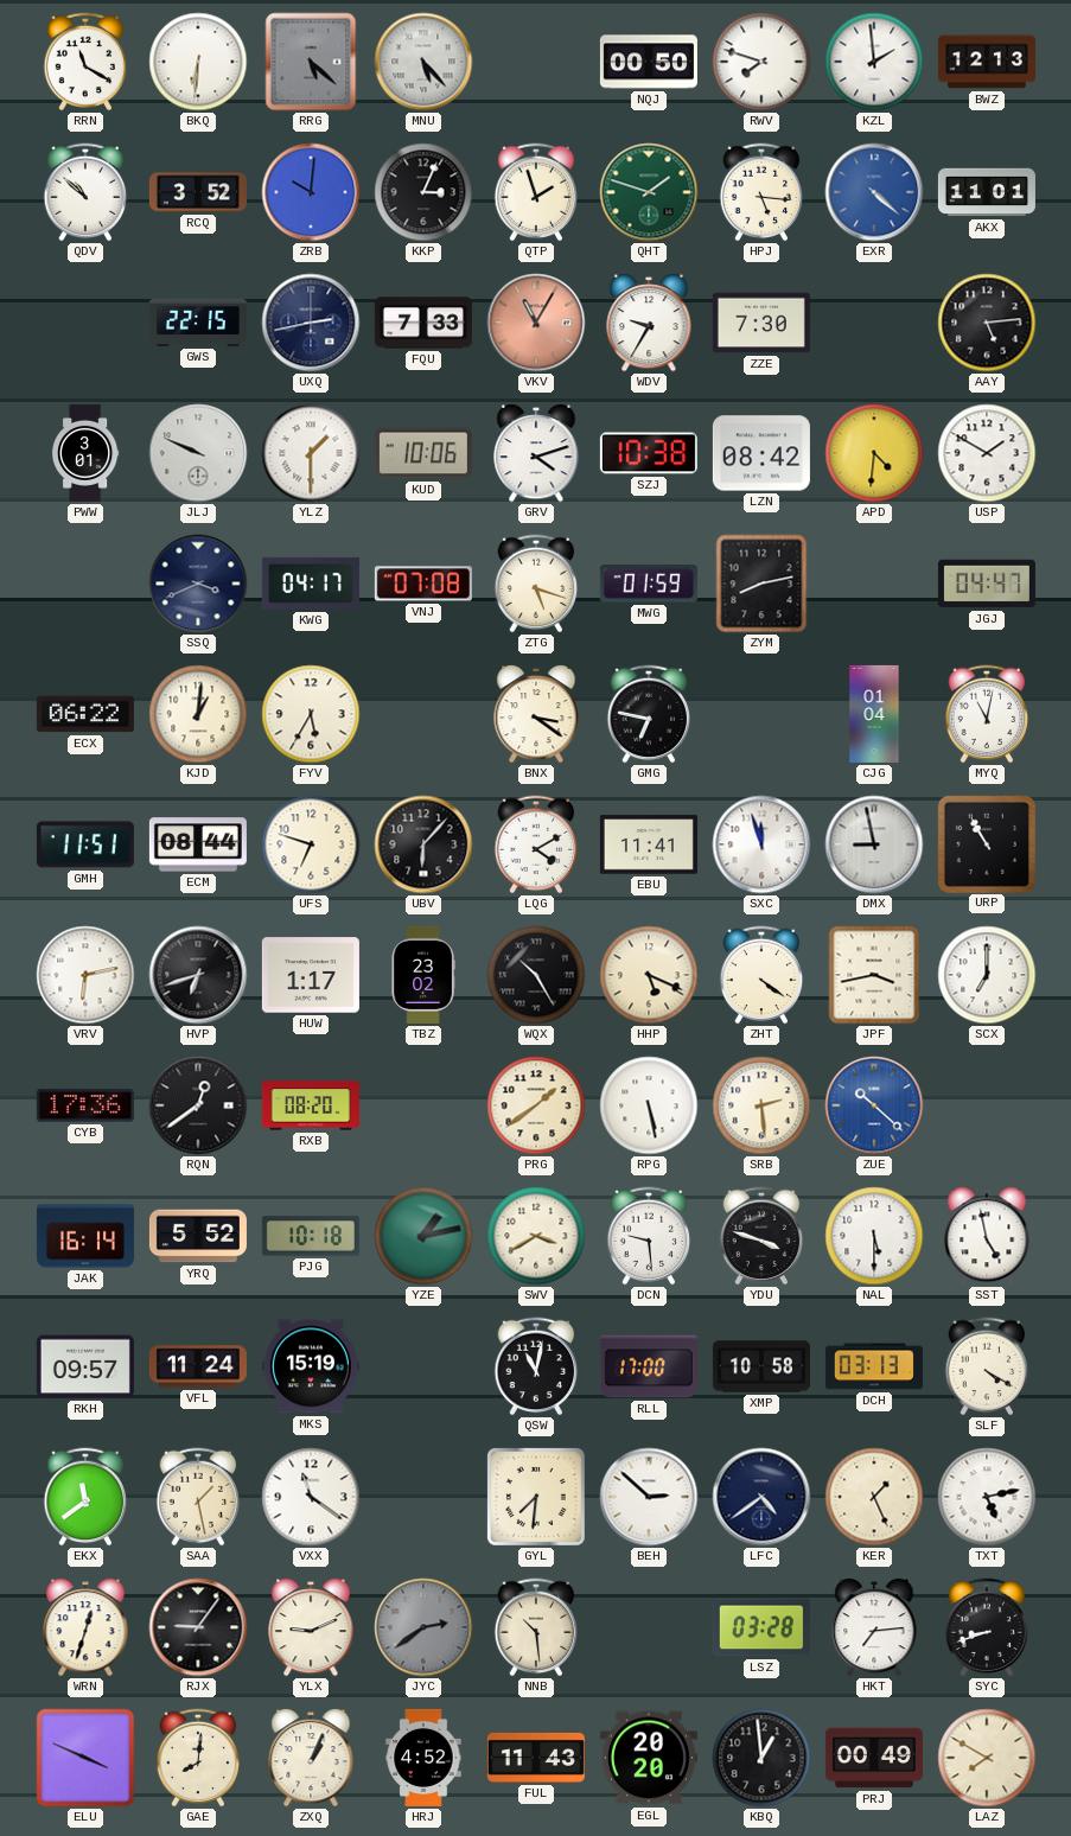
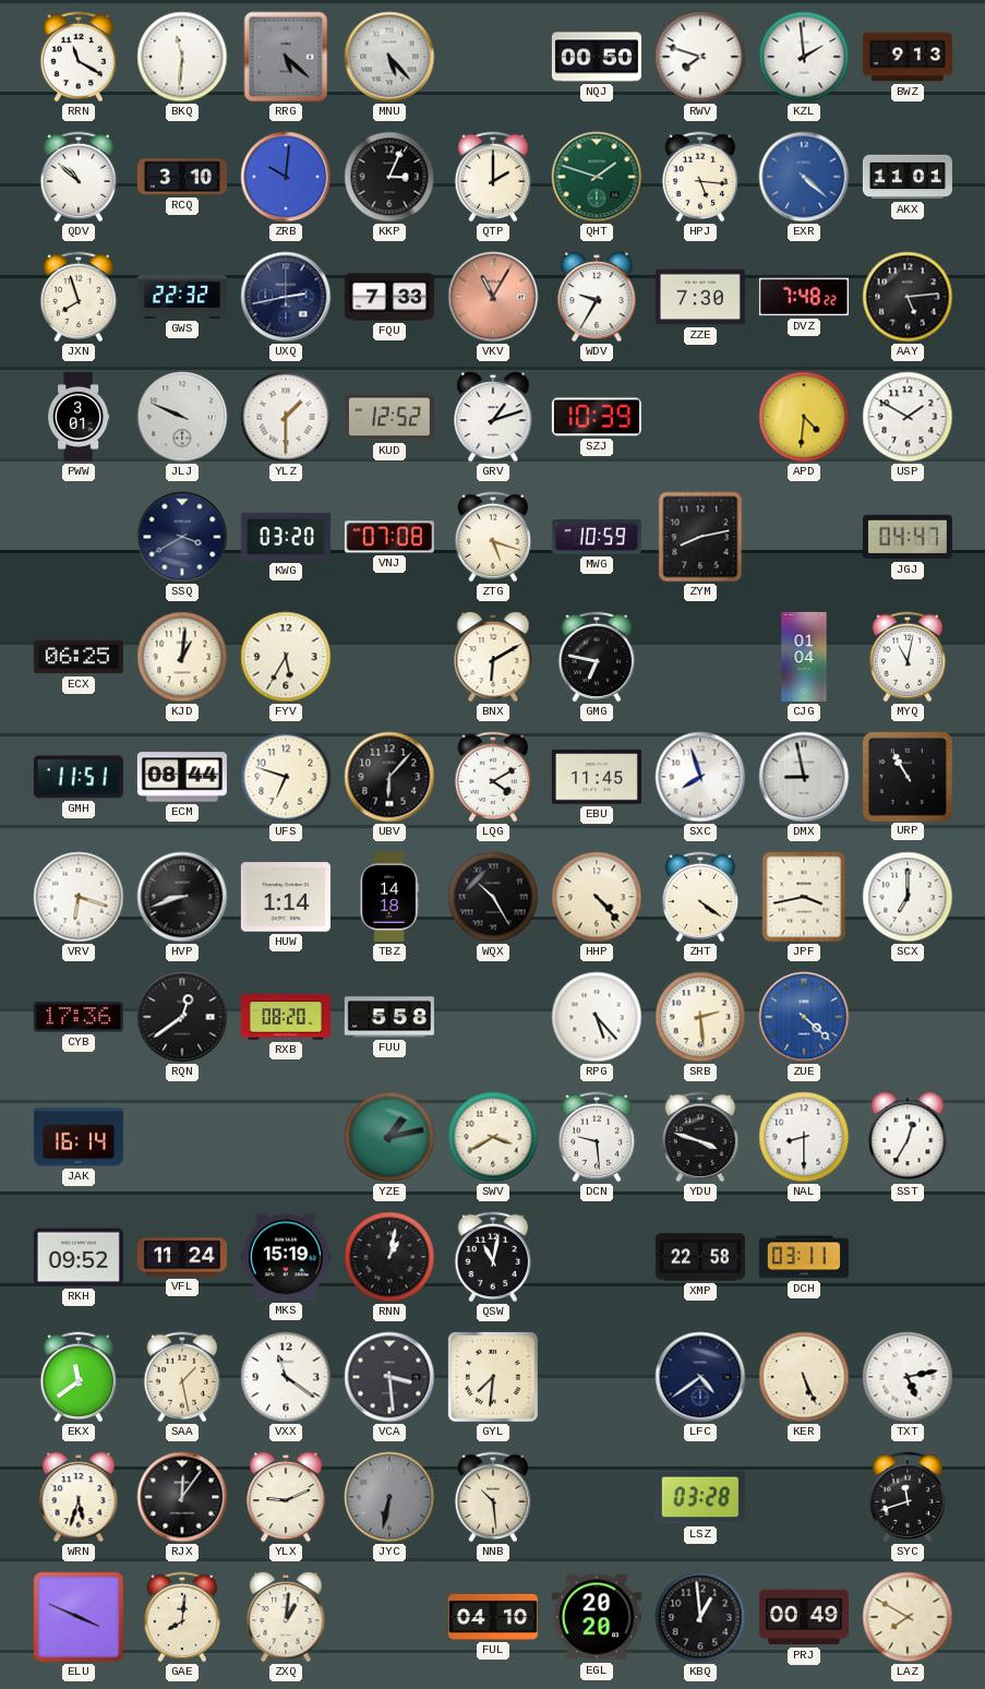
BKQ: 6:31 -> 11:31
BWZ: 12:13 -> 9:13
RCQ: 3:52 -> 3:10
QTP: 1:57 -> 2:00
JXN: none -> 7:57
GWS: 22:15 -> 22:32
DVZ: none -> 7:48
KUD: 10:06 -> 12:52
GRV: 4:12 -> 1:12
SZJ: 10:38 -> 10:39
LZN: 08:42 -> none
SSQ: 3:41 -> 3:40
KWG: 04:17 -> 03:20
MWG: 01:59 -> 10:59
ECX: 06:22 -> 06:25
BNX: 3:21 -> 6:10
EBU: 11:41 -> 11:45
SXC: 11:57 -> 7:57
VRV: 6:13 -> 6:18
HVP: 6:42 -> 8:42
HUW: 1:17 -> 1:14
TBZ: 23:02 -> 14:18
HHP: 5:19 -> 4:23
FUU: none -> 5:58
PRG: 1:39 -> none
RPG: 5:28 -> 5:23
ZUE: 10:22 -> 4:22
YRQ: 5:52 -> none
PJG: 10:18 -> none
NAL: 5:30 -> 8:30
SST: 4:58 -> 12:35
RKH: 09:57 -> 09:52
RNN: none -> 1:02
RLL: 17:00 -> none
XMP: 10:58 -> 22:58
DCH: 03:13 -> 03:11
SLF: 4:20 -> none
VCA: none -> 3:29
BEH: 2:52 -> none
KER: 1:26 -> 5:26
WRN: 12:33 -> 5:33
RJX: 9:06 -> 12:06
JYC: 2:39 -> 6:32
HKT: 7:14 -> none
SYC: 8:42 -> 11:42
ZXQ: 1:04 -> 1:01
HRJ: 4:52 -> none
FUL: 11:43 -> 04:10
